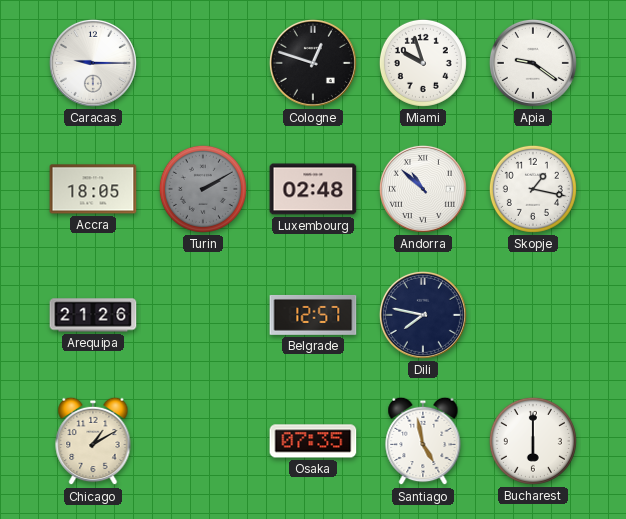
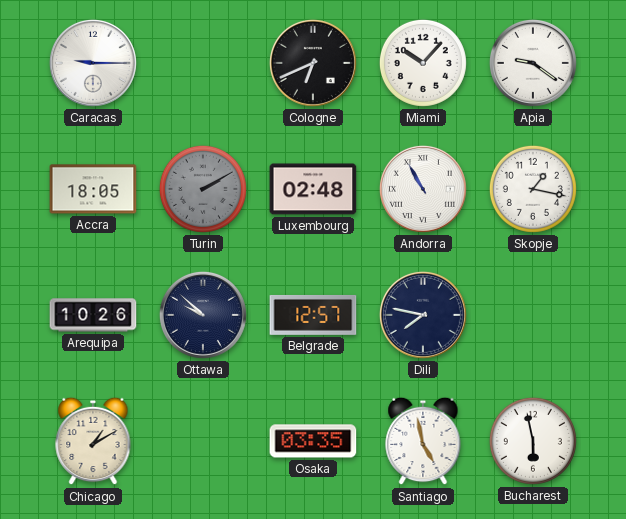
Cologne: 12:48 -> 6:41
Miami: 9:57 -> 10:07
Andorra: 10:52 -> 10:55
Arequipa: 21:26 -> 10:26
Ottawa: none -> 9:52
Osaka: 07:35 -> 03:35
Bucharest: 6:00 -> 5:58
